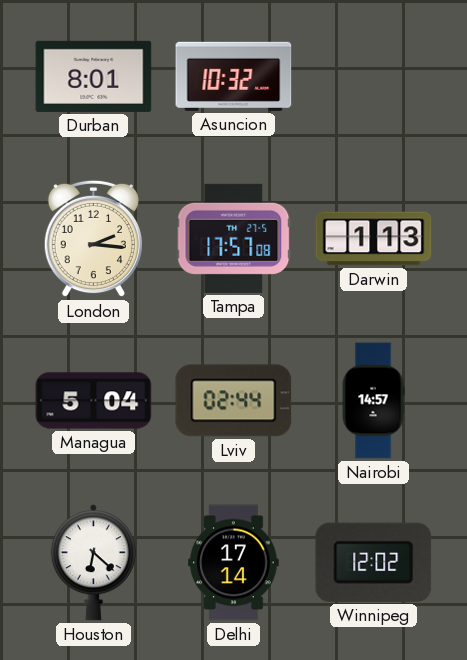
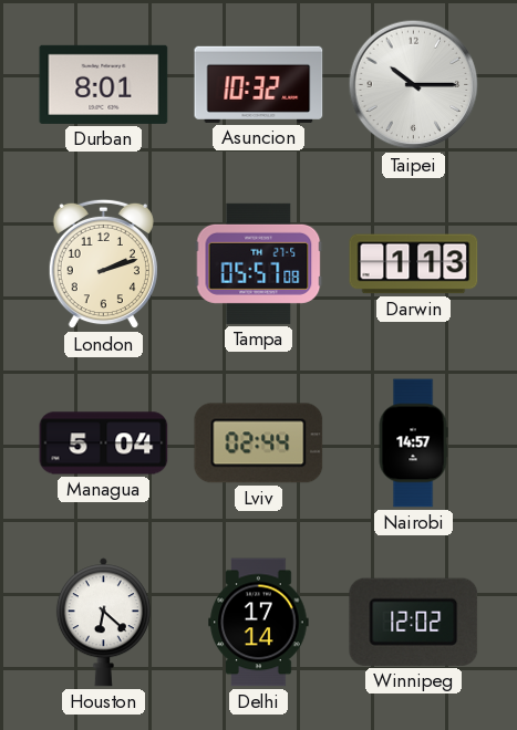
Taipei: none -> 10:15
London: 2:16 -> 2:12
Tampa: 17:57 -> 05:57
